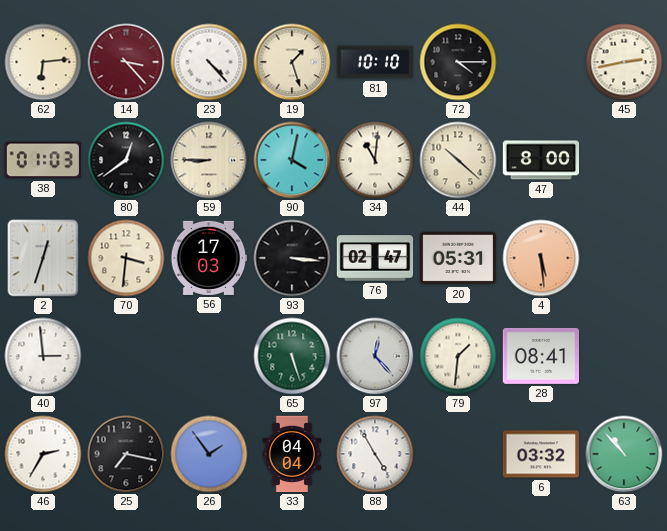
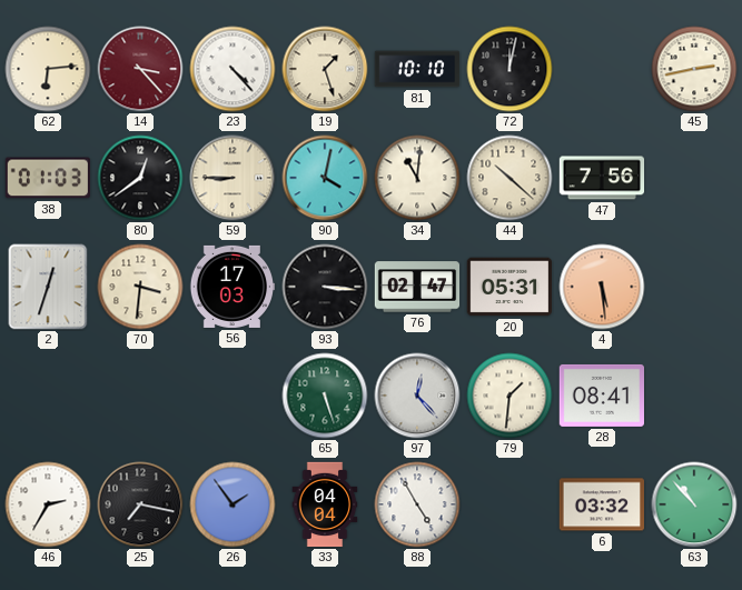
72: 4:15 -> 12:02
47: 8:00 -> 7:56
40: 2:59 -> none
